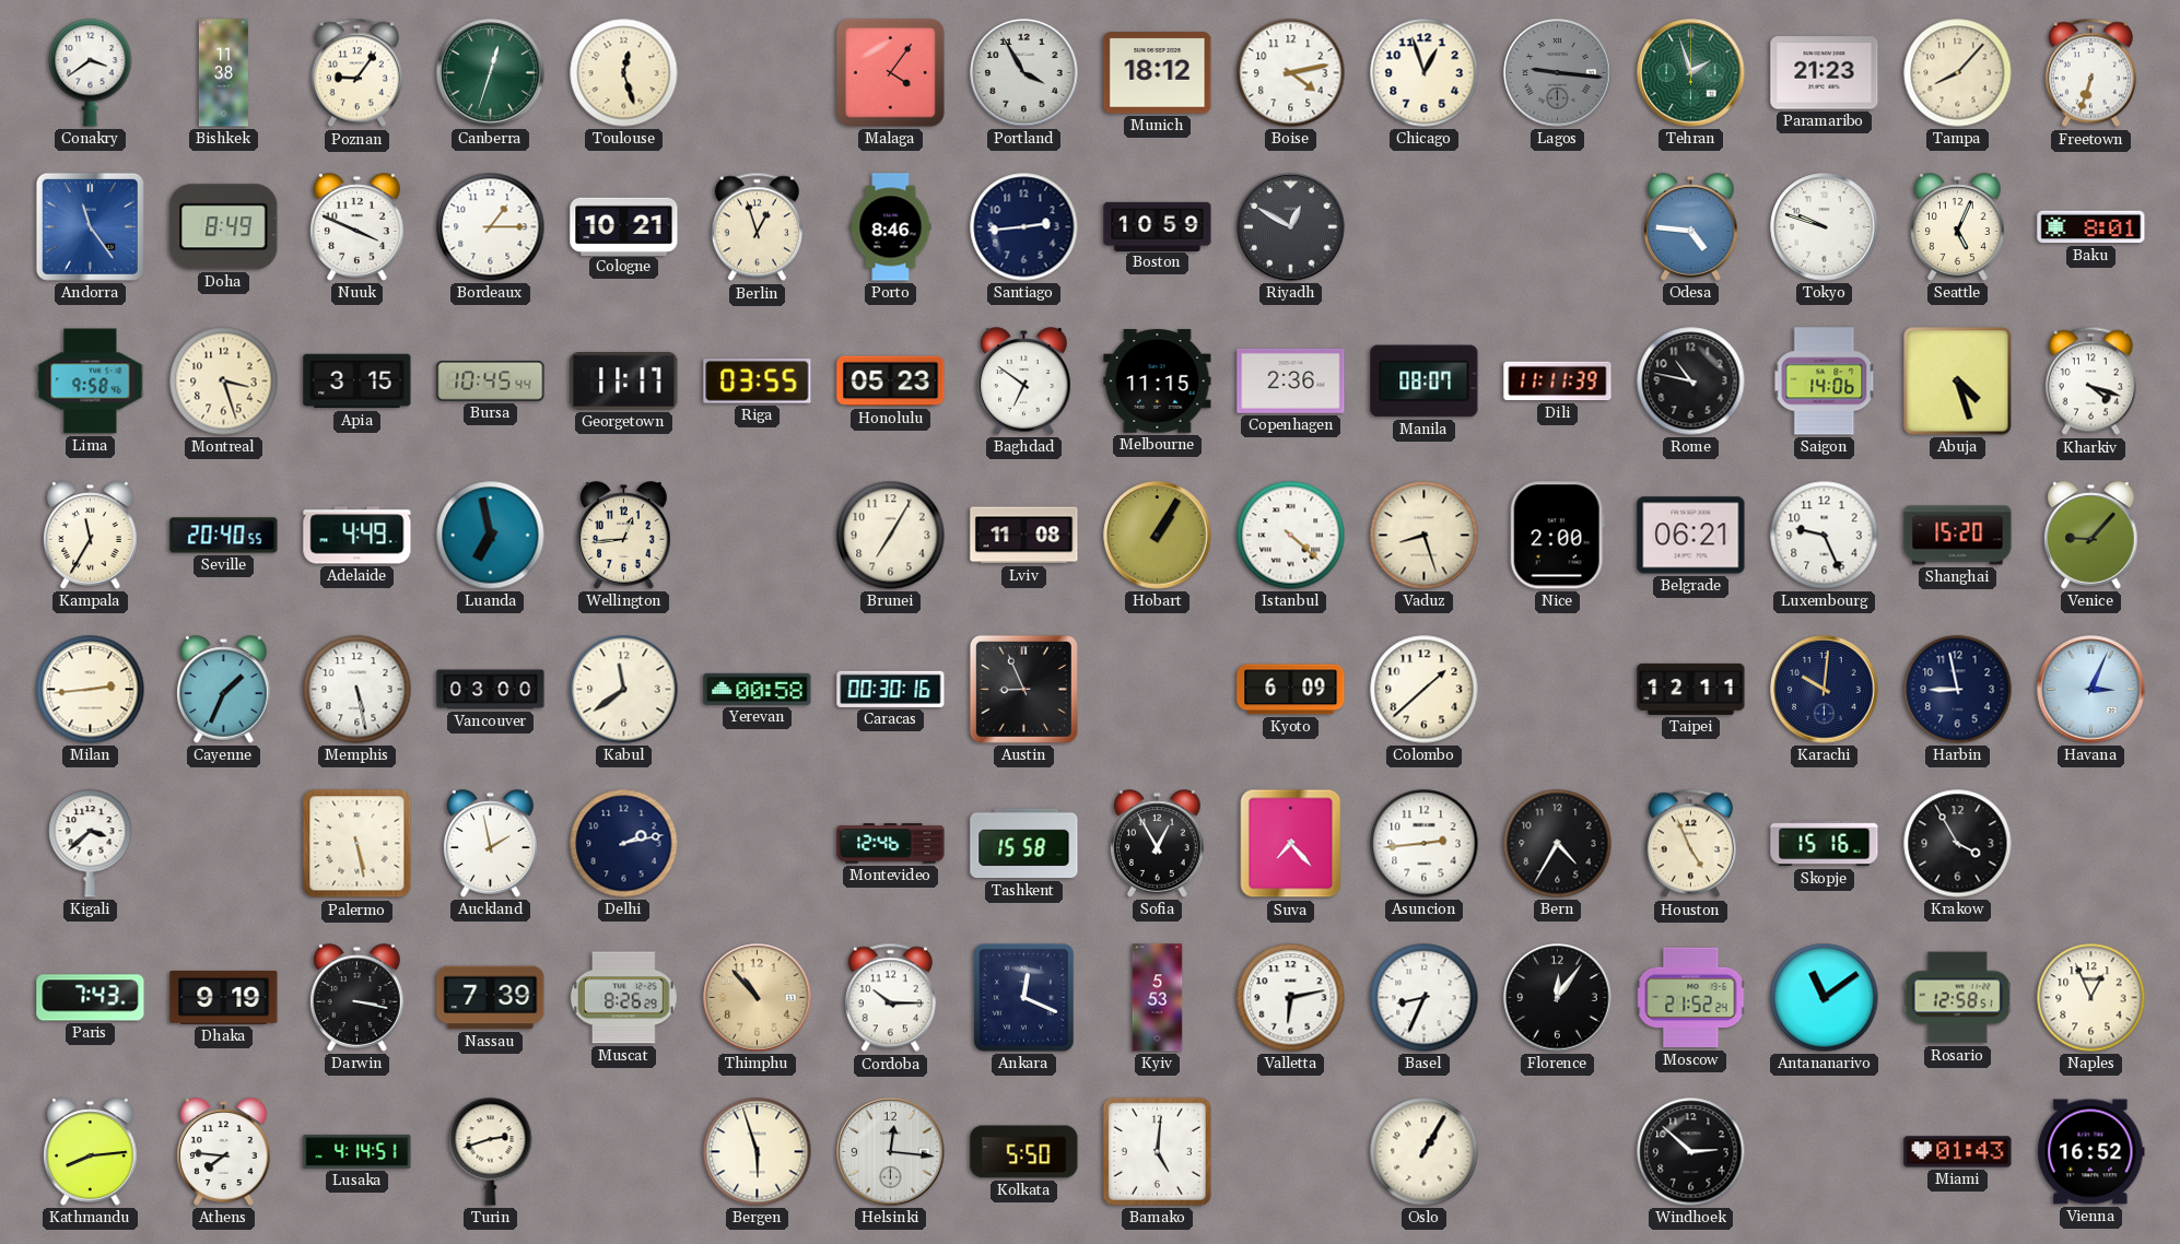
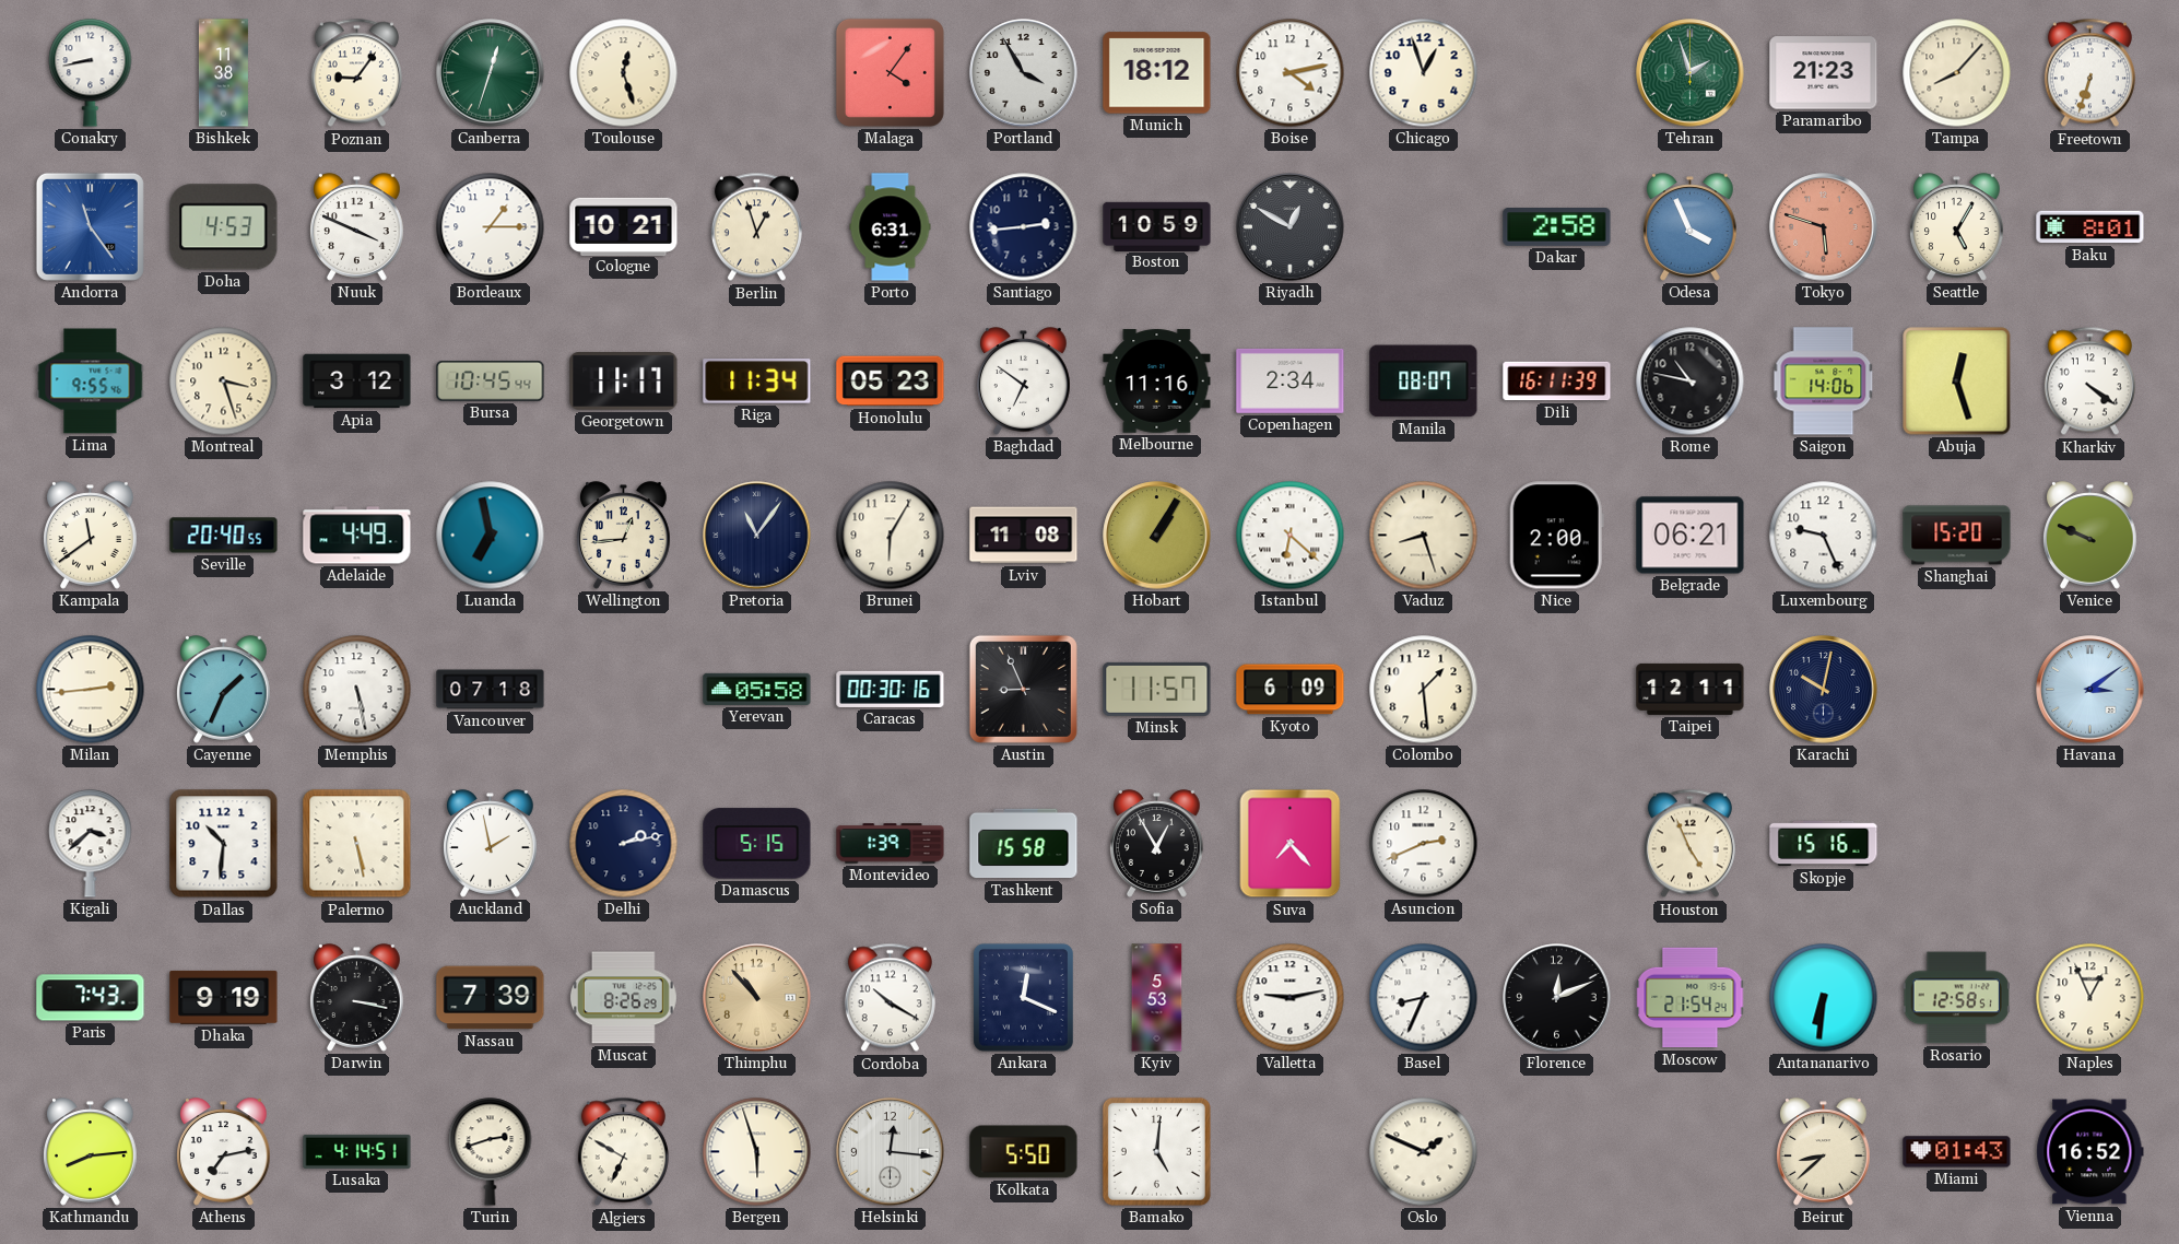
Conakry: 3:39 -> 8:43
Lagos: 9:16 -> none
Doha: 8:49 -> 4:53
Porto: 8:46 -> 6:31
Dakar: none -> 2:58
Odesa: 4:46 -> 3:56
Tokyo: 9:48 -> 5:48
Tokyo dial: white -> salmon
Seattle: 5:04 -> 5:05
Lima: 9:58 -> 9:55
Apia: 3:15 -> 3:12
Riga: 03:55 -> 11:34
Melbourne: 11:15 -> 11:16
Copenhagen: 2:36 -> 2:34
Dili: 11:11 -> 16:11
Abuja: 4:27 -> 12:27
Kharkiv: 4:18 -> 4:21
Kampala: 11:35 -> 11:39
Pretoria: none -> 11:06
Brunei: 7:05 -> 6:05
Istanbul: 4:22 -> 6:22
Venice: 9:07 -> 9:49
Vancouver: 03:00 -> 07:18
Kabul: 11:39 -> none
Yerevan: 00:58 -> 05:58
Minsk: none -> 11:57
Colombo: 1:38 -> 1:29
Karachi: 10:01 -> 10:02
Harbin: 8:58 -> none
Havana: 3:04 -> 3:09
Dallas: none -> 10:31
Damascus: none -> 5:15
Montevideo: 12:46 -> 1:39
Asuncion: 2:44 -> 2:41
Bern: 4:35 -> none
Krakow: 3:55 -> none
Cordoba: 10:15 -> 10:20
Valletta: 6:13 -> 9:13
Florence: 12:06 -> 12:11
Moscow: 21:52 -> 21:54
Antananarivo: 11:09 -> 6:31
Athens: 7:46 -> 7:13
Algiers: none -> 6:50
Oslo: 1:05 -> 1:49
Windhoek: 2:52 -> none
Beirut: none -> 8:38
